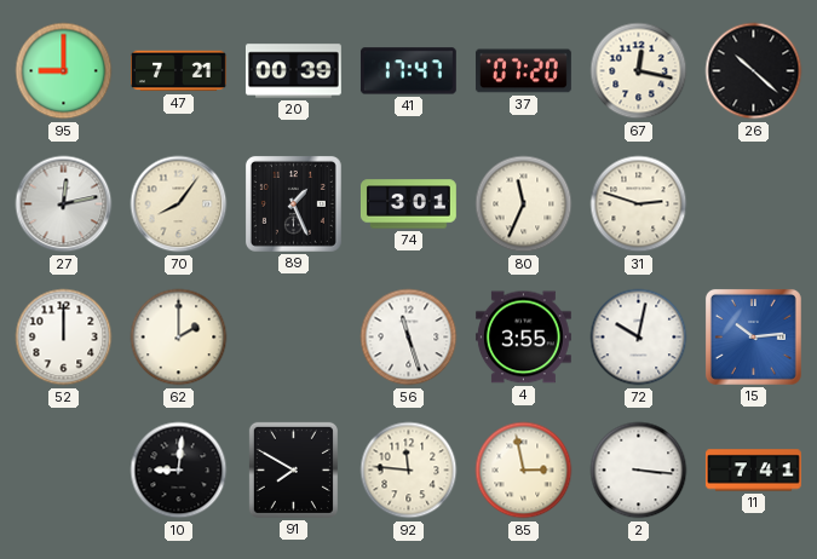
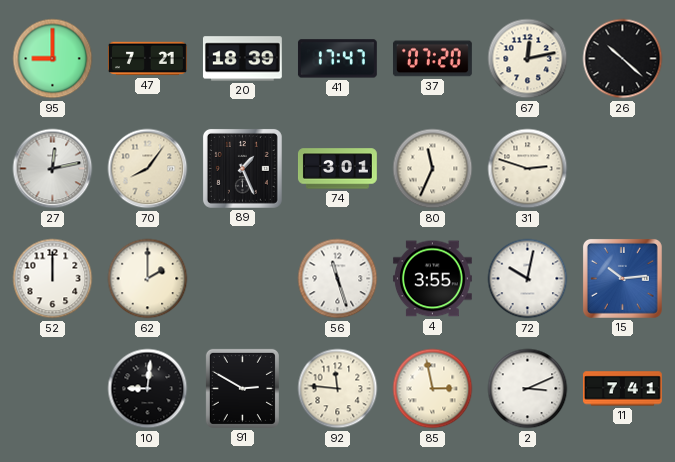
20: 00:39 -> 18:39
67: 12:17 -> 12:13
91: 7:50 -> 2:50
2: 3:16 -> 3:11
